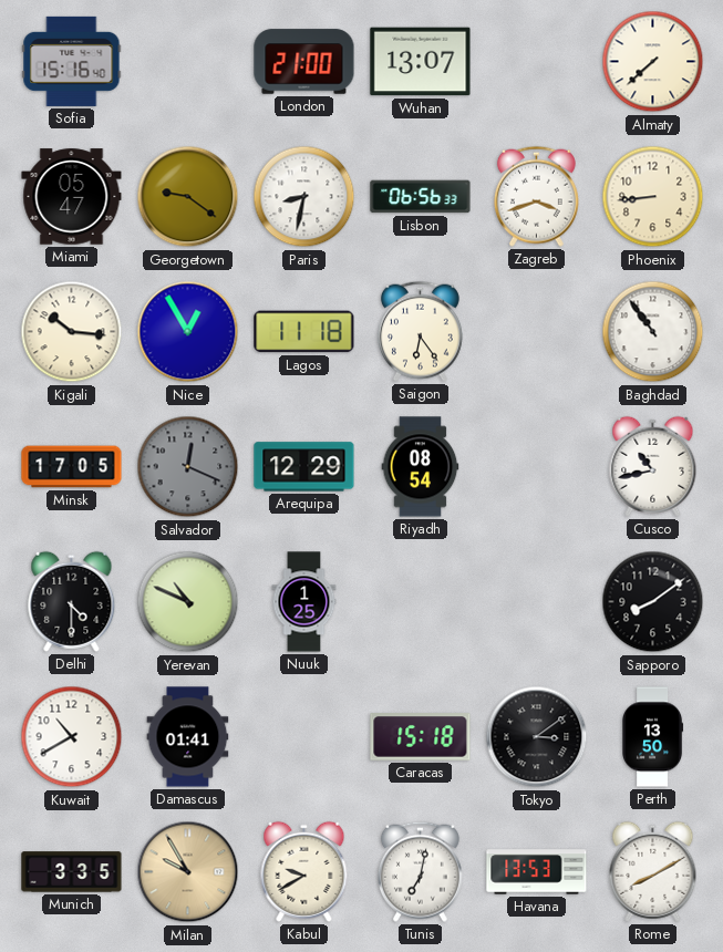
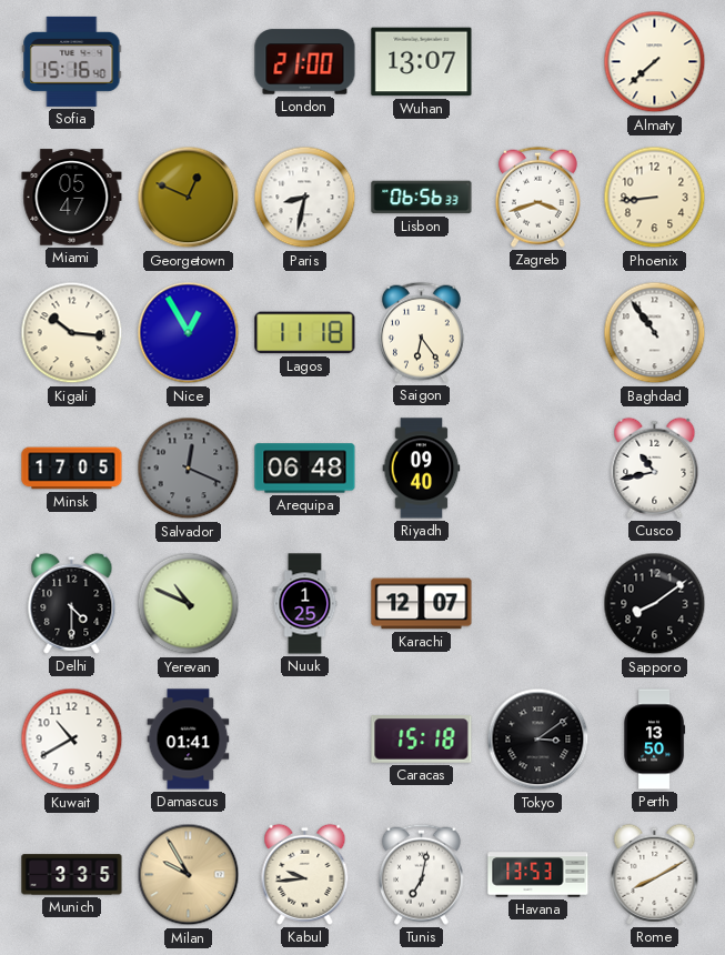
Georgetown: 9:21 -> 12:49
Arequipa: 12:29 -> 06:48
Riyadh: 08:54 -> 09:40
Karachi: none -> 12:07
Kabul: 9:40 -> 9:44
